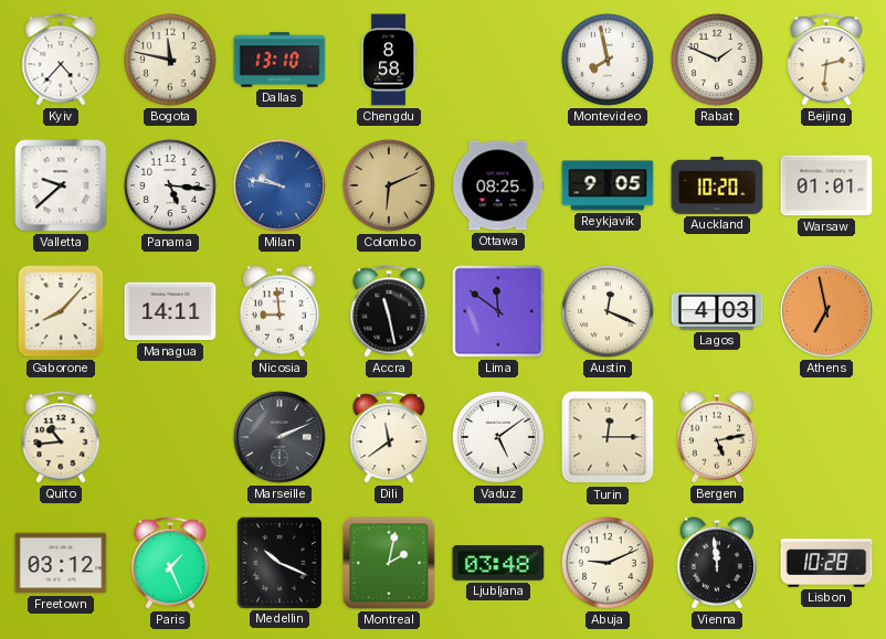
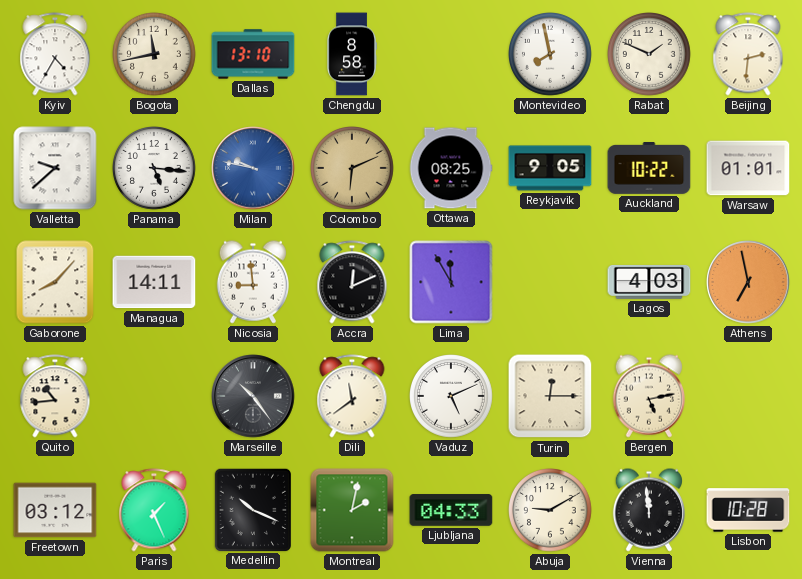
Kyiv: 4:37 -> 4:35
Bogota: 11:47 -> 11:43
Auckland: 10:20 -> 10:22
Accra: 11:28 -> 12:11
Lima: 11:51 -> 11:55
Austin: 12:19 -> none
Marseille: 2:11 -> 10:24
Vaduz: 5:09 -> 5:11
Ljubljana: 03:48 -> 04:33
Abuja: 9:11 -> 9:10
